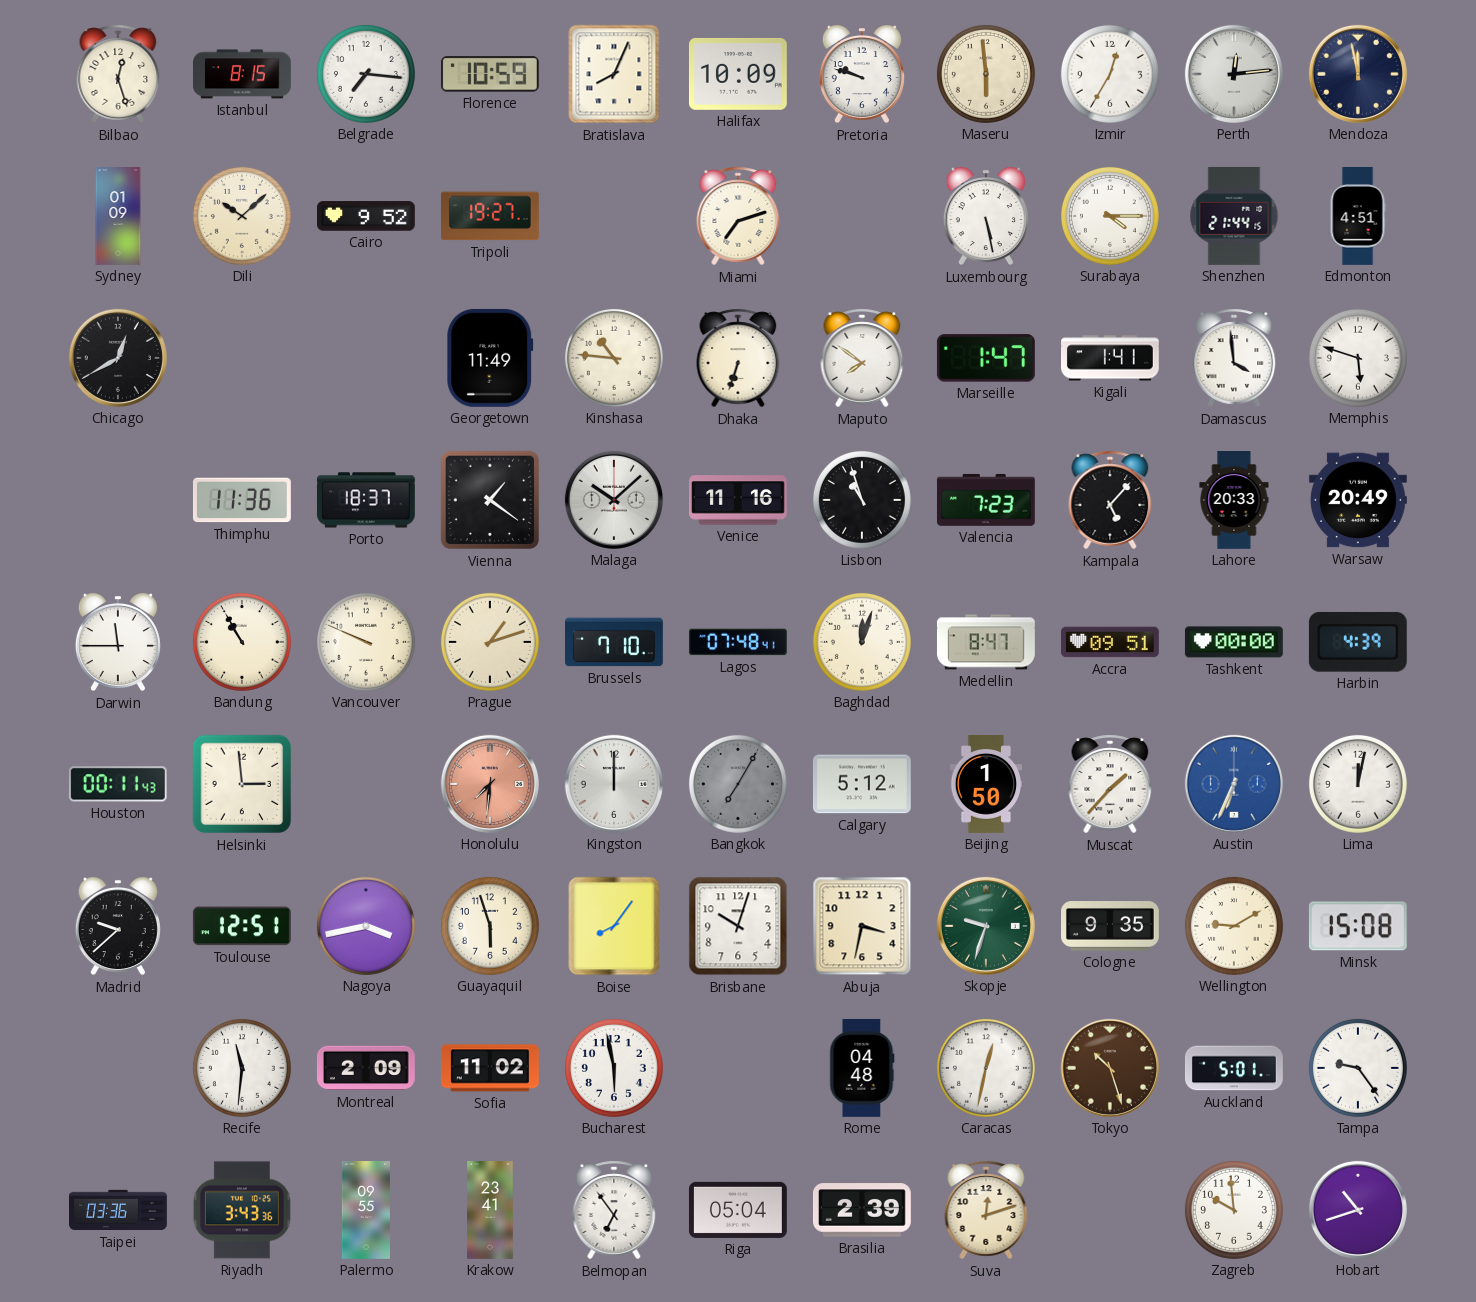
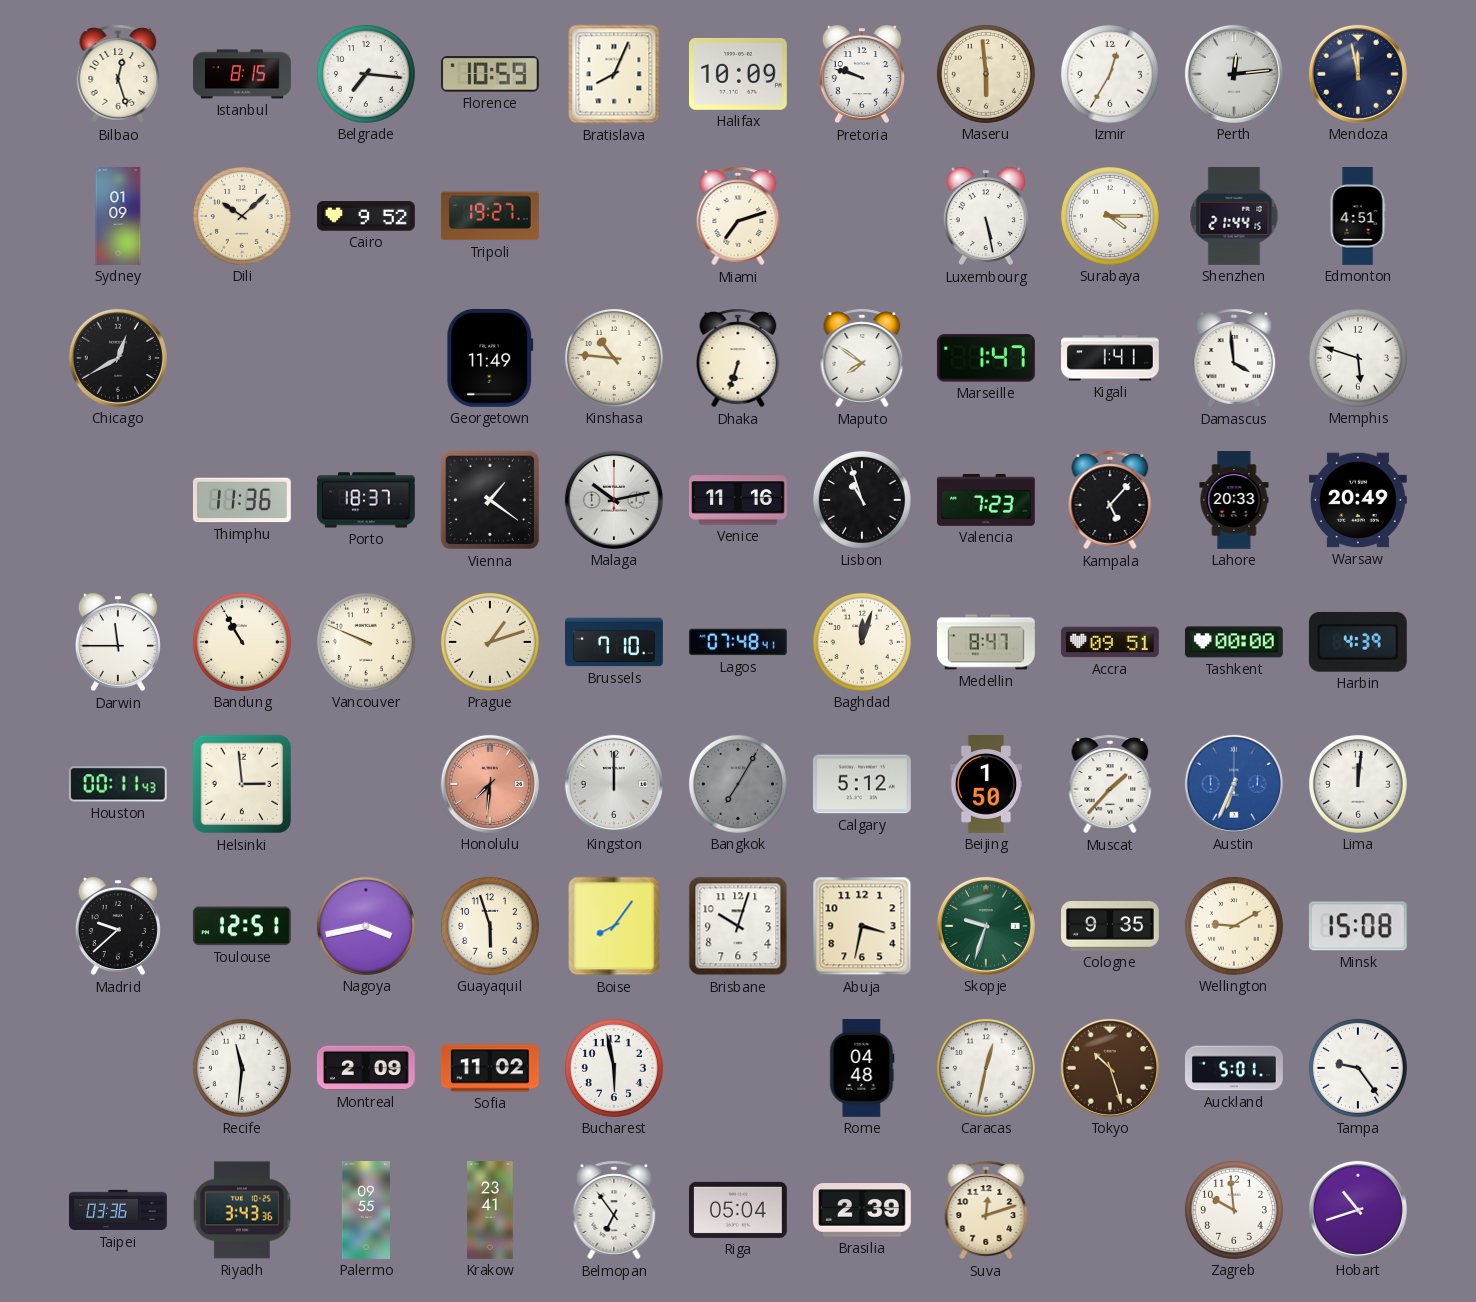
Malaga: 10:08 -> 10:13
Lima: 12:02 -> 12:01
